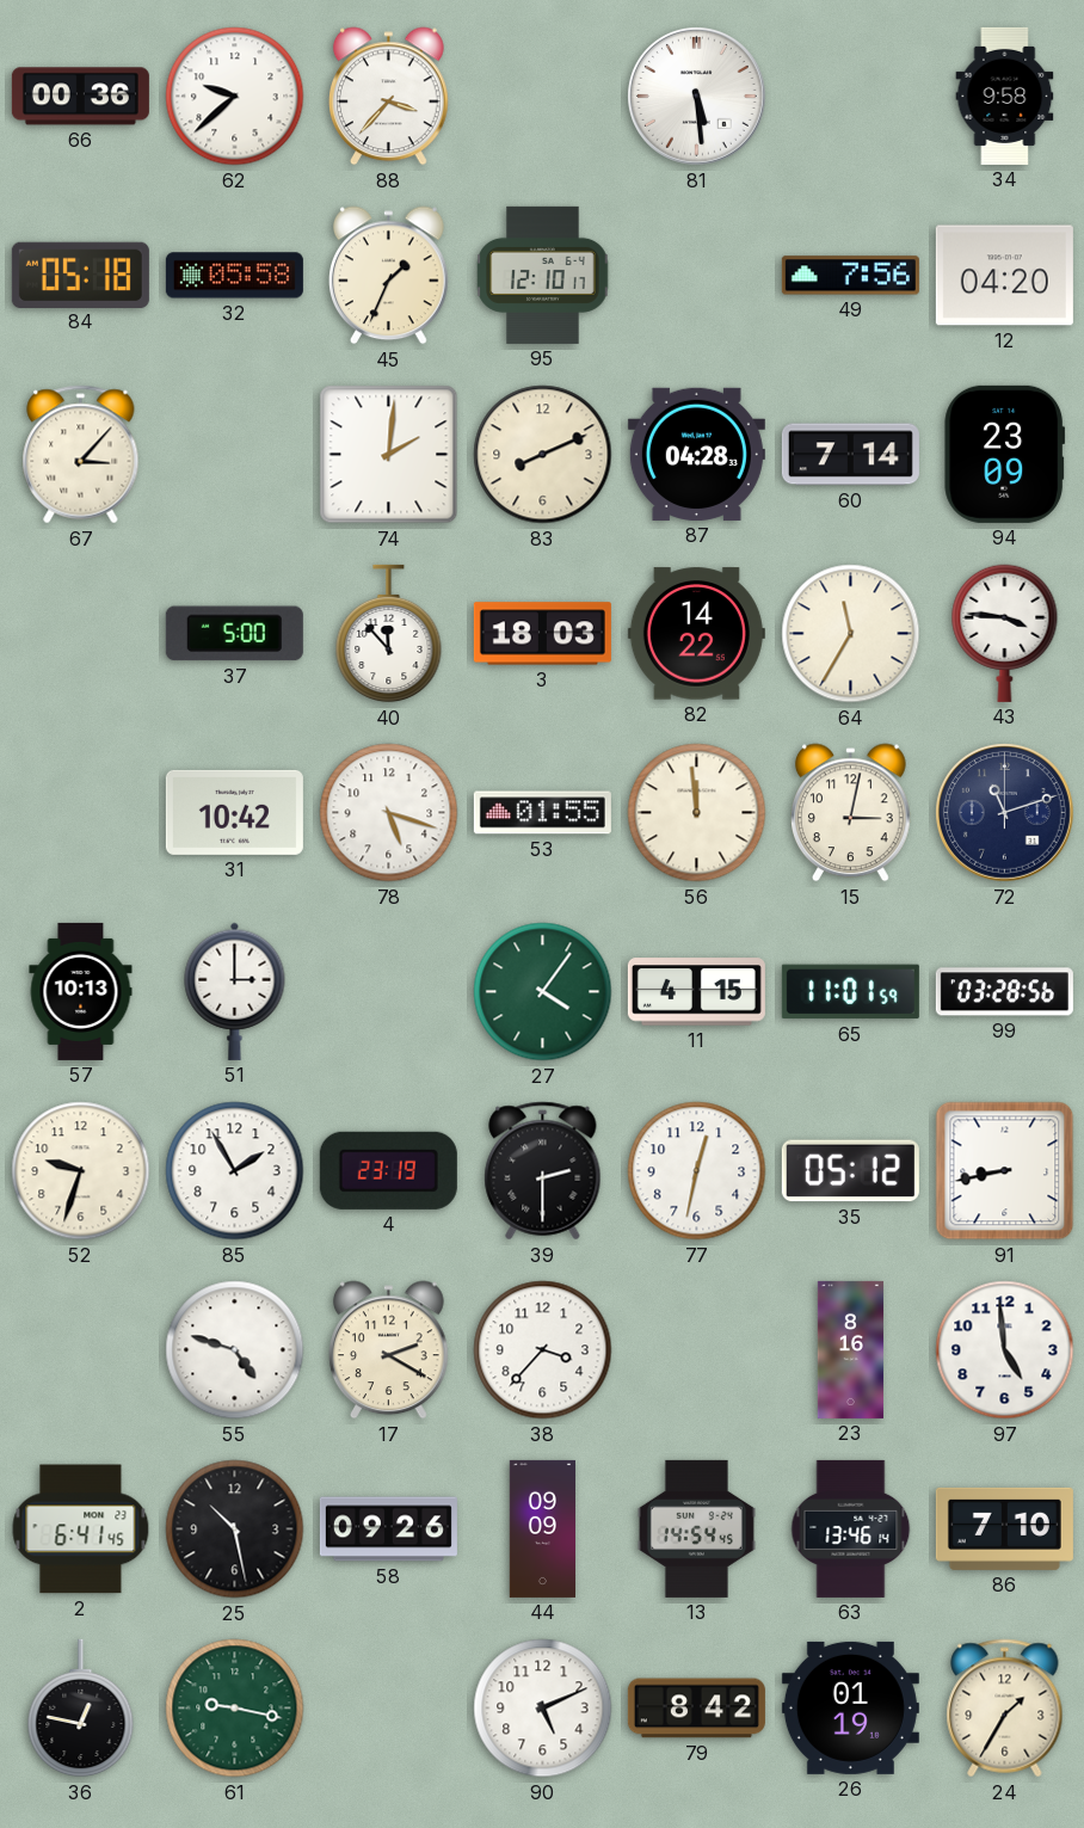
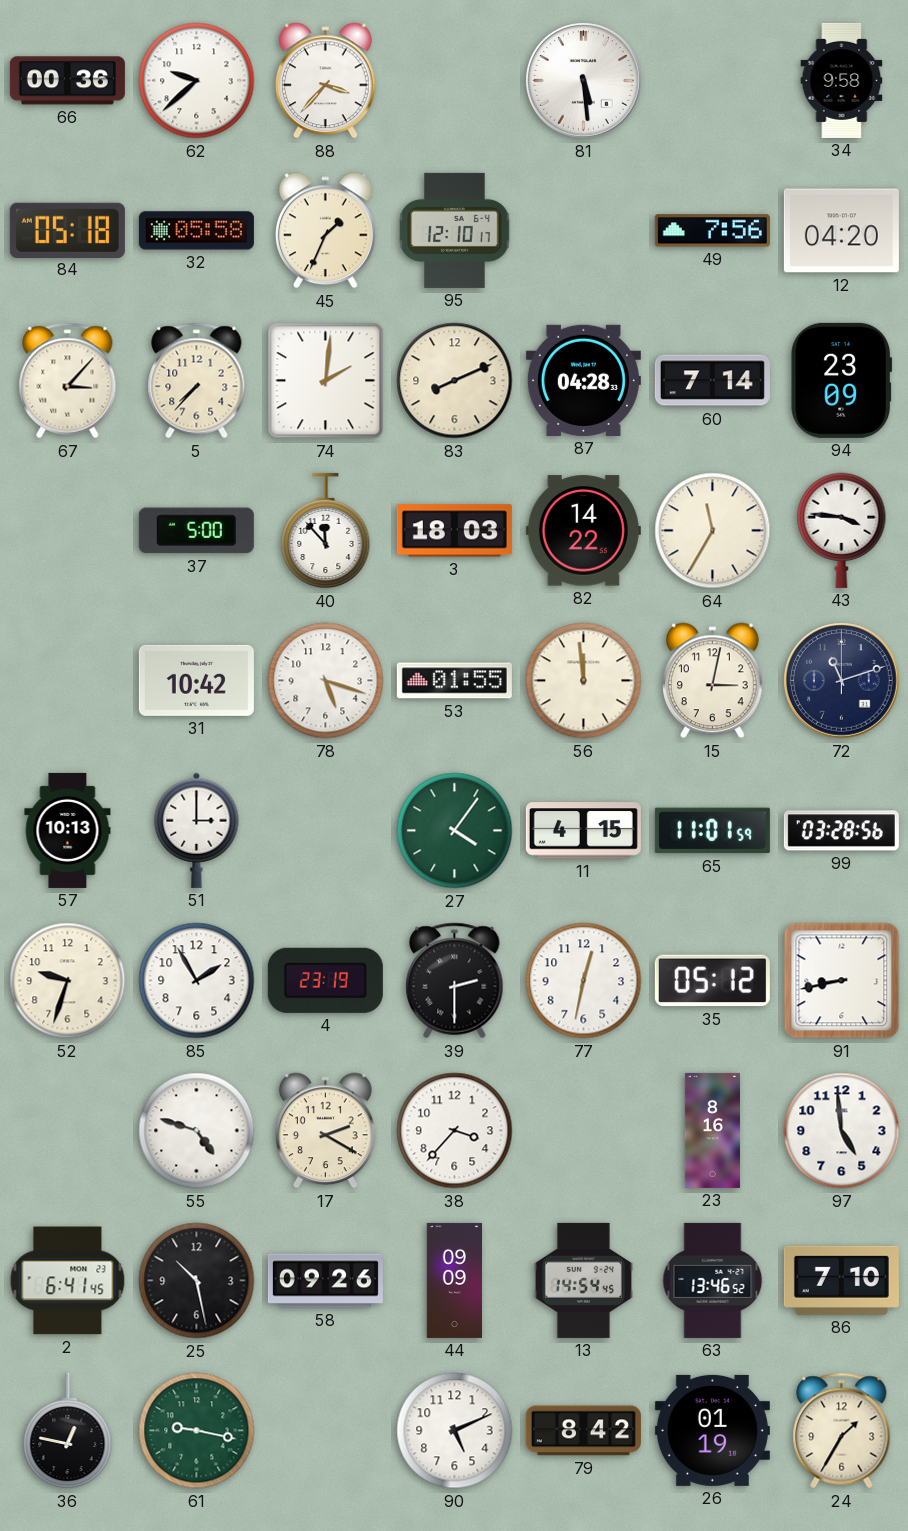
5: none -> 7:37
63: 13:46:14 -> 13:46:52
